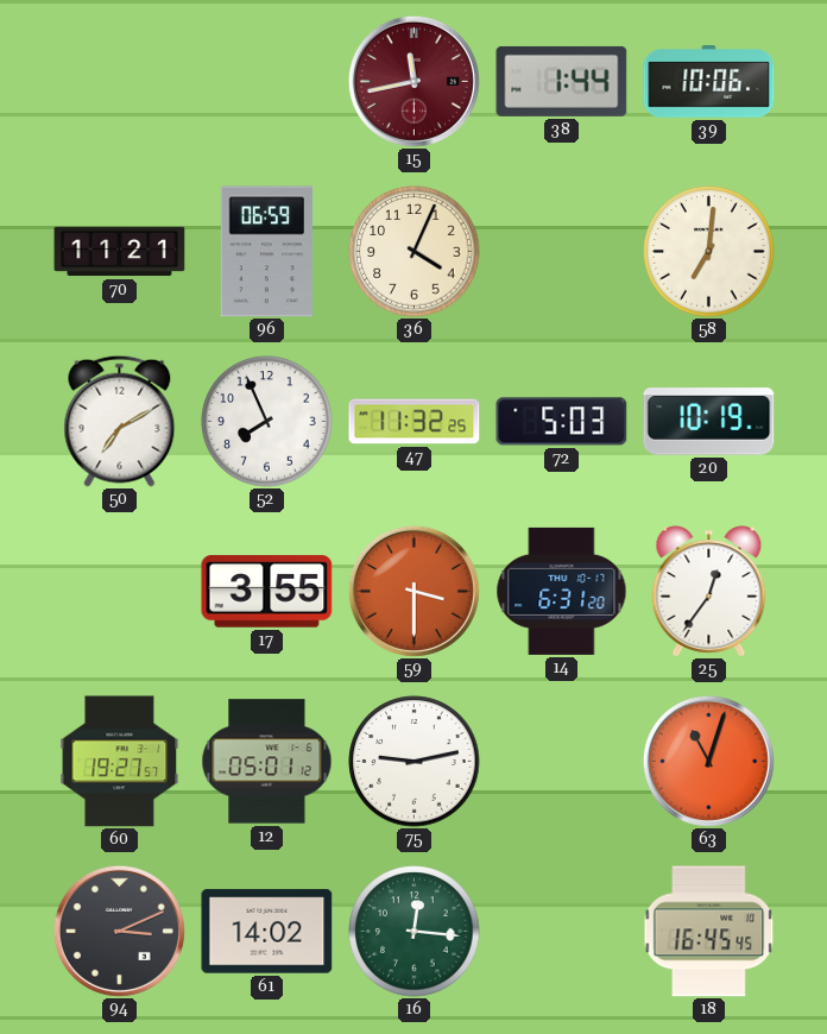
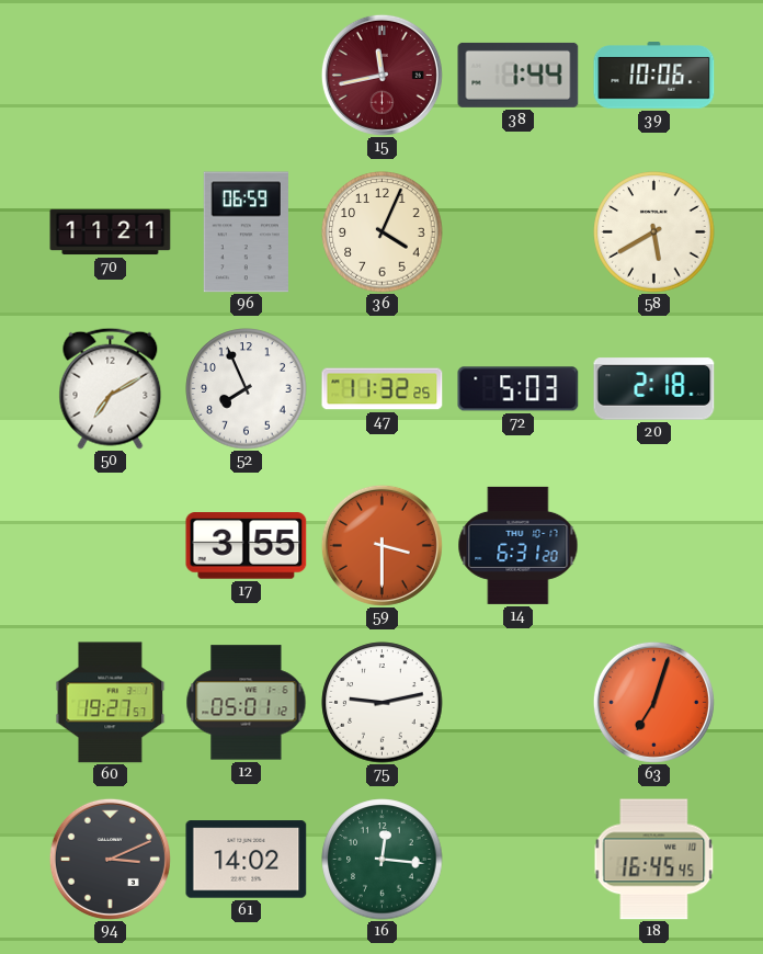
58: 7:01 -> 5:40
20: 10:19 -> 2:18
25: 12:36 -> none
63: 11:03 -> 7:03
